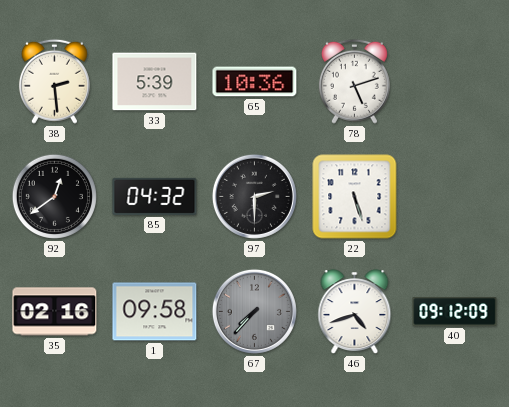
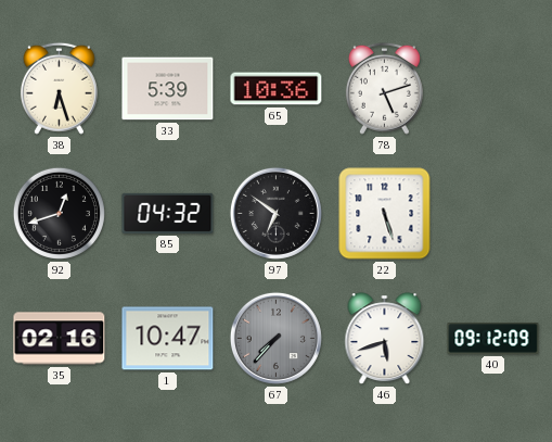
38: 2:29 -> 6:27
92: 12:39 -> 12:42
97: 2:30 -> 6:51
1: 09:58 -> 10:47
46: 4:42 -> 5:42
